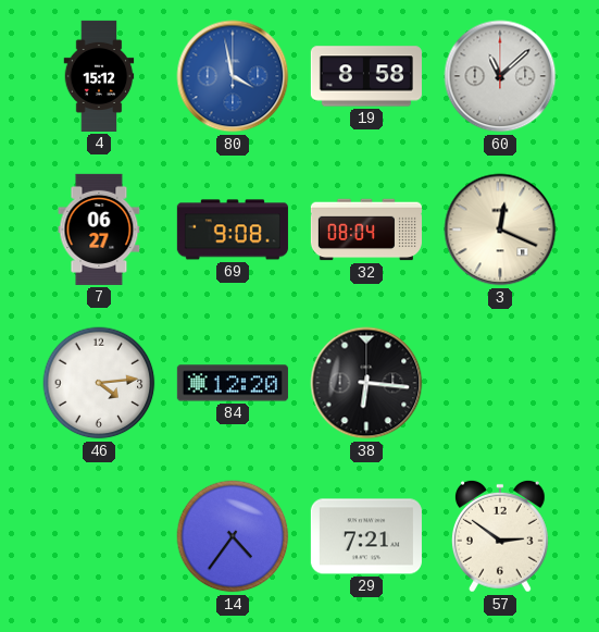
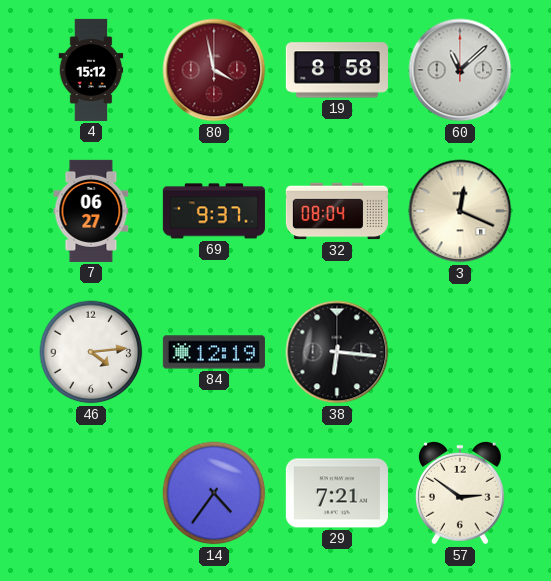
80 dial: blue -> burgundy
69: 9:08 -> 9:37
84: 12:20 -> 12:19
